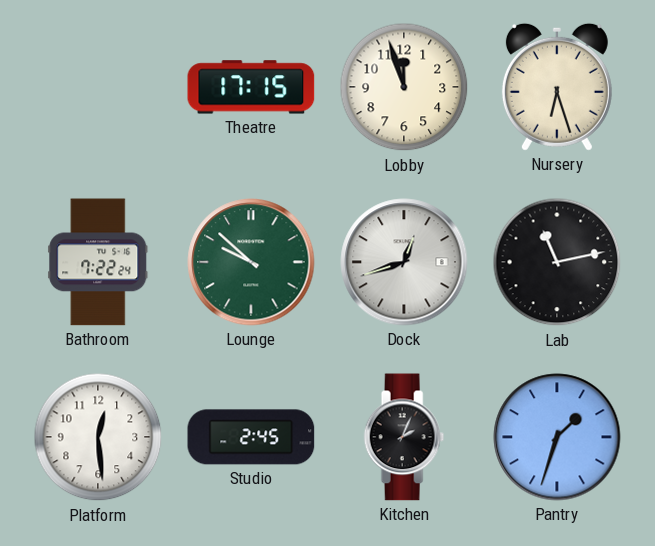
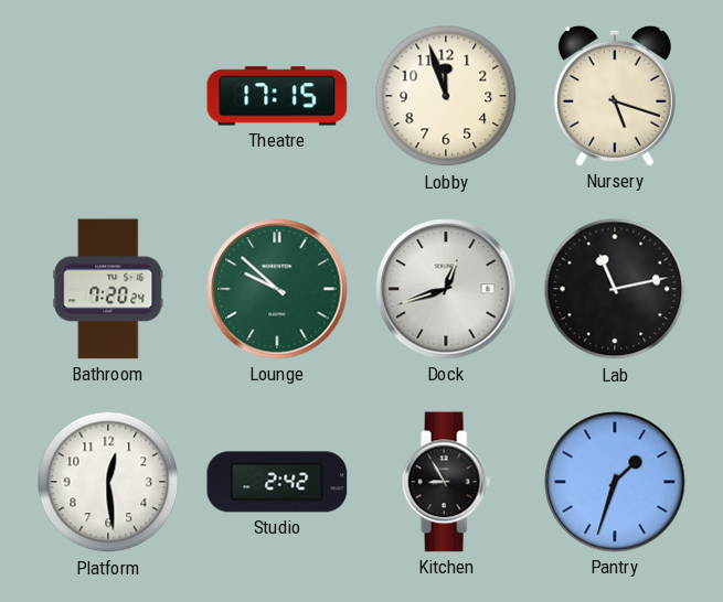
Nursery: 6:27 -> 5:18
Bathroom: 7:22 -> 7:20
Studio: 2:45 -> 2:42
Kitchen: 2:04 -> 8:55
